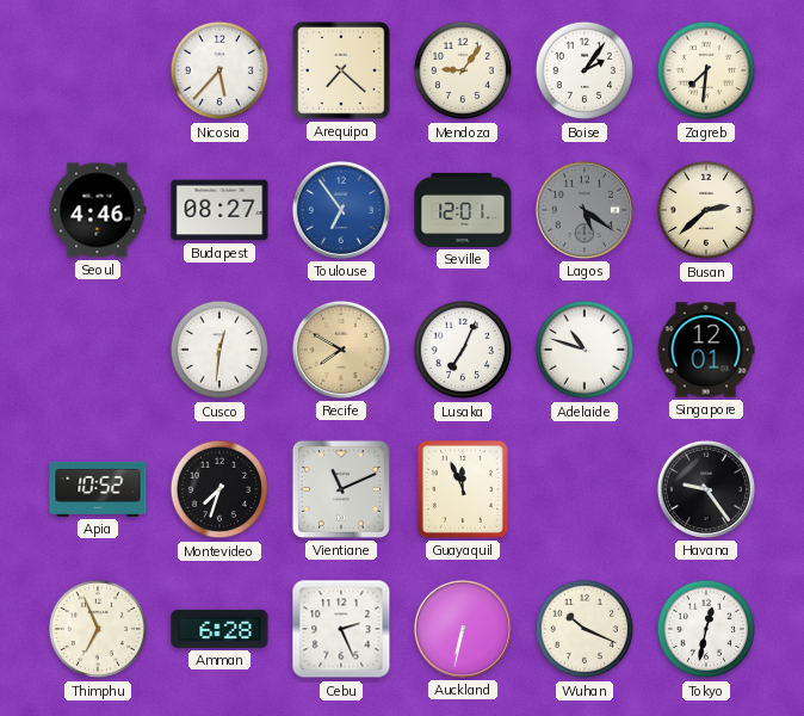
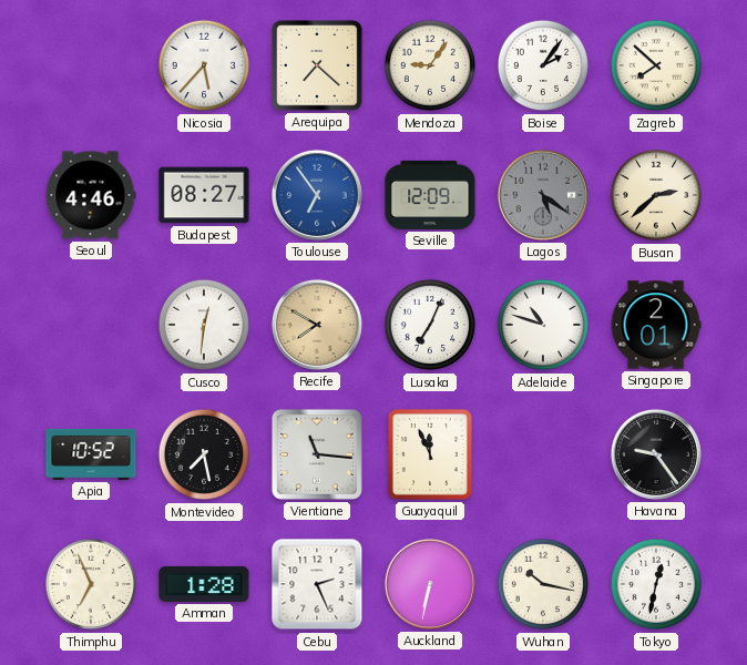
Zagreb: 7:31 -> 7:52
Seville: 12:01 -> 12:09
Singapore: 12:01 -> 2:01
Montevideo: 7:33 -> 7:28
Vientiane: 11:11 -> 11:16
Amman: 6:28 -> 1:28
Wuhan: 10:19 -> 10:17
